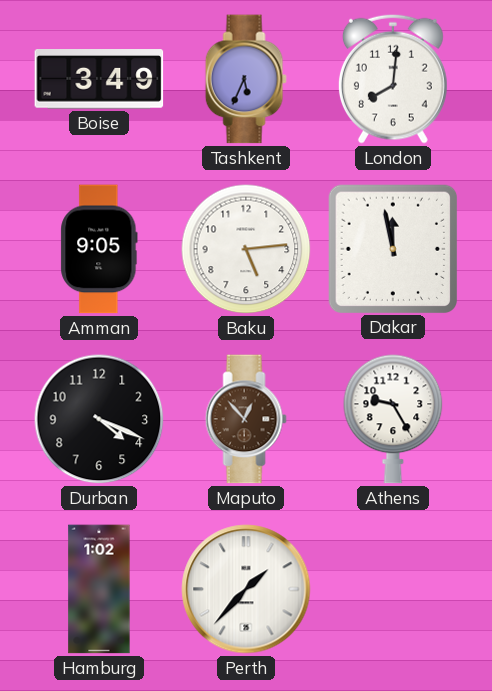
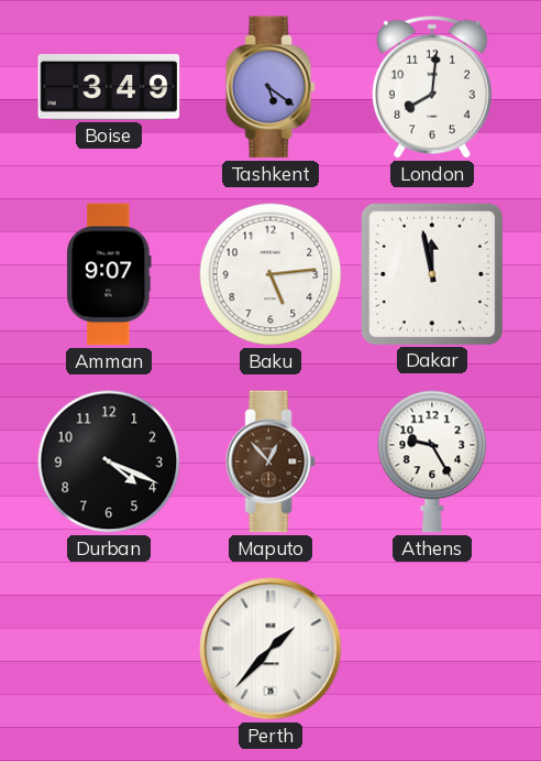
Tashkent: 5:34 -> 5:21
Amman: 9:05 -> 9:07
Hamburg: 1:02 -> none
